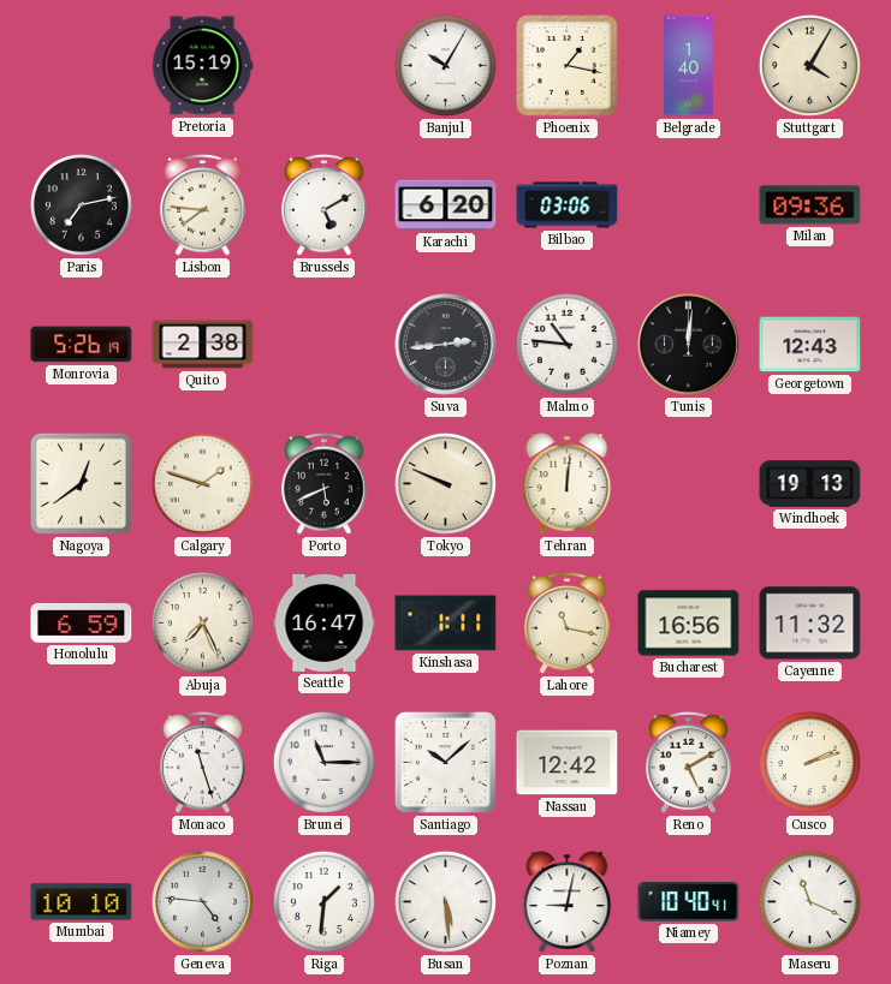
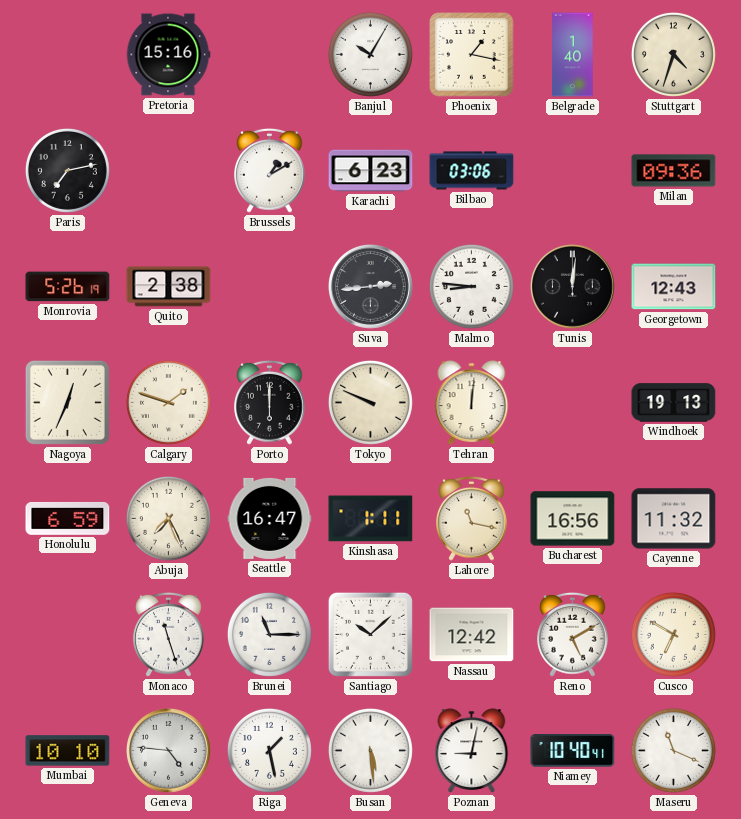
Pretoria: 15:19 -> 15:16
Stuttgart: 4:05 -> 4:33
Lisbon: 7:46 -> none
Brussels: 5:10 -> 1:10
Karachi: 6:20 -> 6:23
Malmo: 10:46 -> 8:46
Nagoya: 12:39 -> 12:34
Porto: 5:41 -> 6:00
Cusco: 2:12 -> 6:50
Riga: 1:31 -> 1:28
